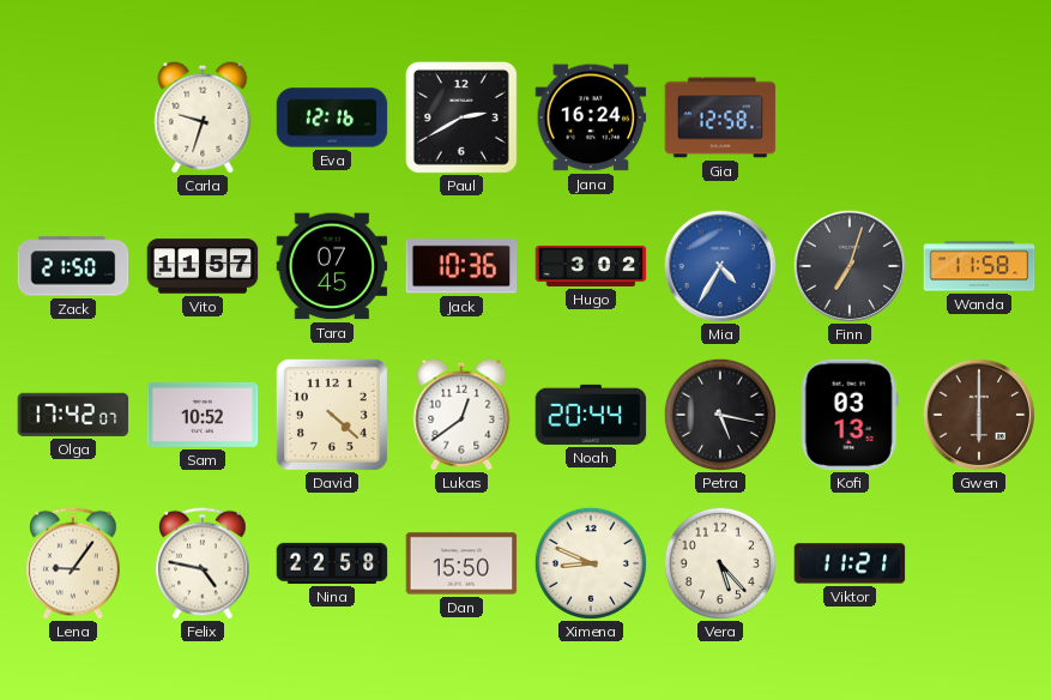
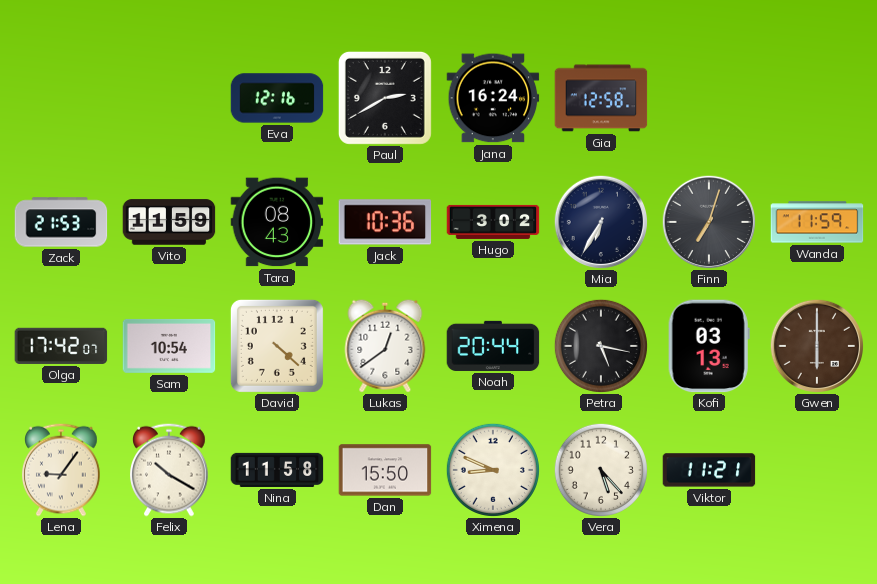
Carla: 9:33 -> none
Zack: 21:50 -> 21:53
Vito: 11:57 -> 11:59
Tara: 07:45 -> 08:43
Mia: 4:35 -> 6:35
Mia dial: blue -> navy
Wanda: 11:58 -> 11:59
Sam: 10:52 -> 10:54
Felix: 4:47 -> 10:20
Nina: 22:58 -> 11:58
